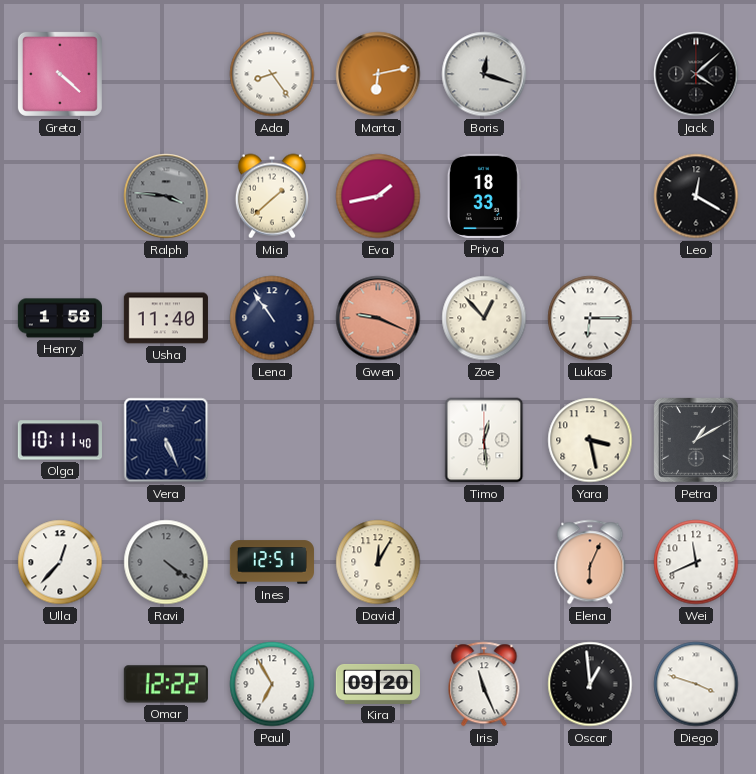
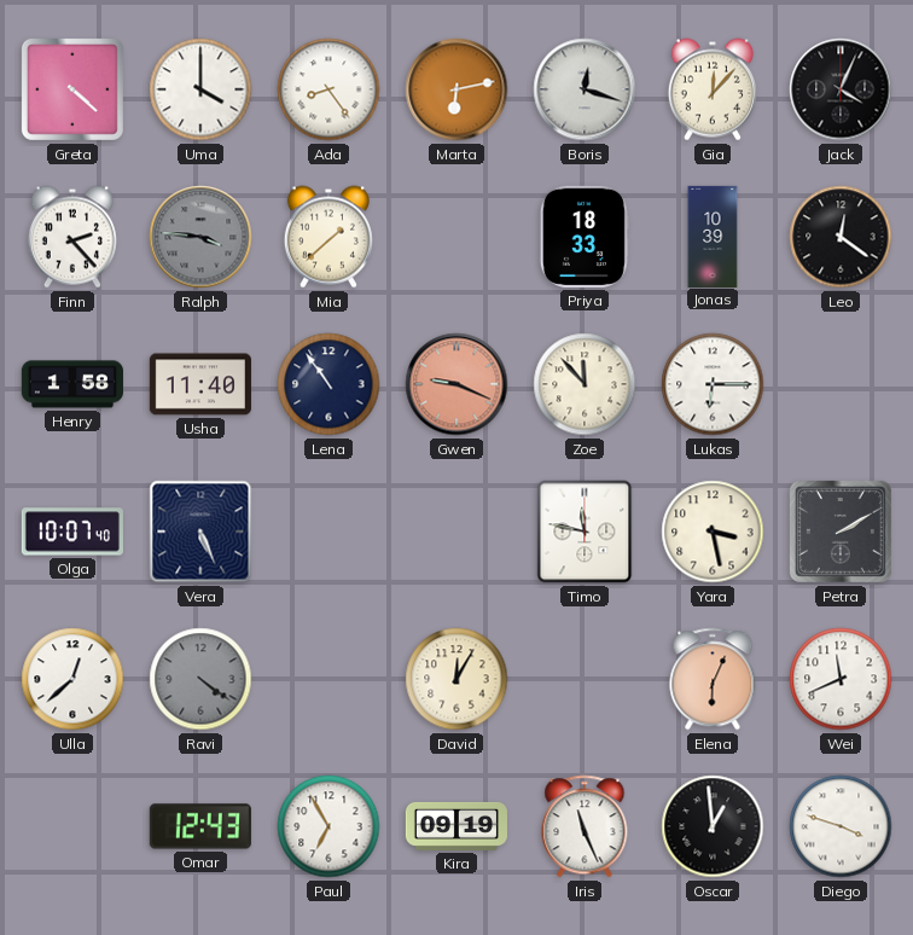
Uma: none -> 4:00
Gia: none -> 12:07
Jack: 4:08 -> 4:04
Finn: none -> 2:23
Eva: 1:43 -> none
Jonas: none -> 10:39
Leo: 12:20 -> 12:21
Zoe: 12:53 -> 11:53
Olga: 10:11 -> 10:07
Timo: 12:29 -> 11:47
Petra: 1:10 -> 2:10
Ulla: 12:37 -> 12:38
Ines: 12:51 -> none
Omar: 12:22 -> 12:43
Kira: 09:20 -> 09:19
